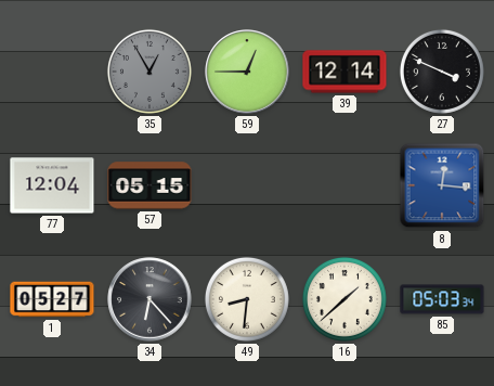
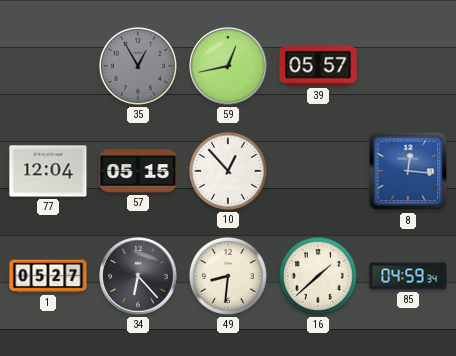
59: 12:45 -> 12:43
39: 12:14 -> 05:57
27: 3:49 -> none
10: none -> 12:53
85: 05:03 -> 04:59
